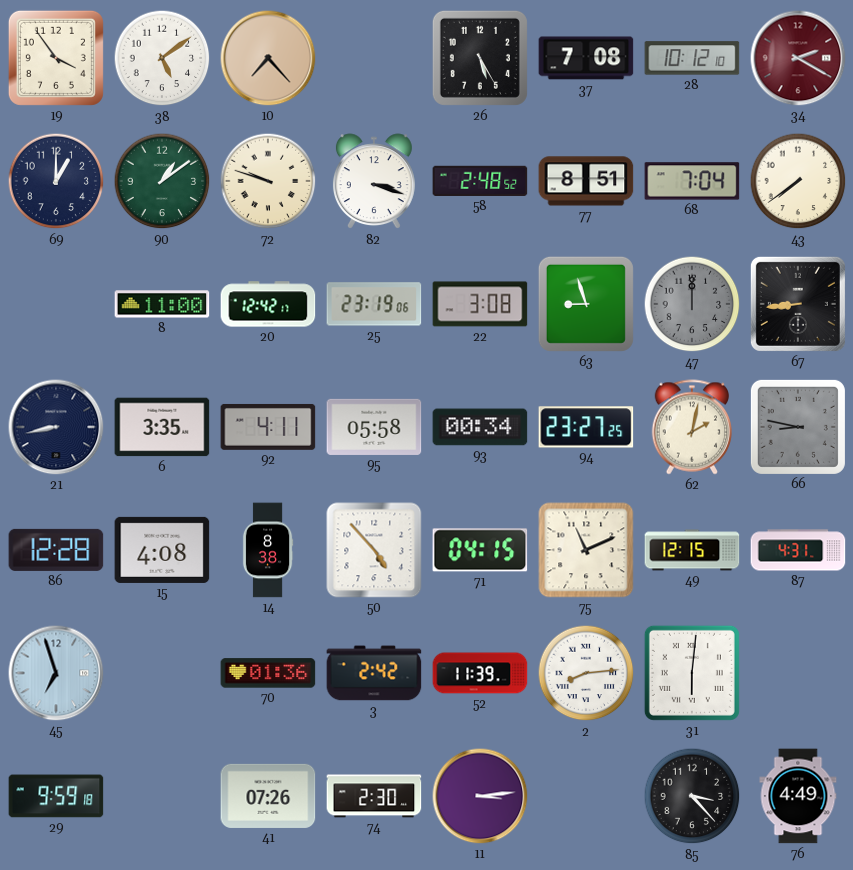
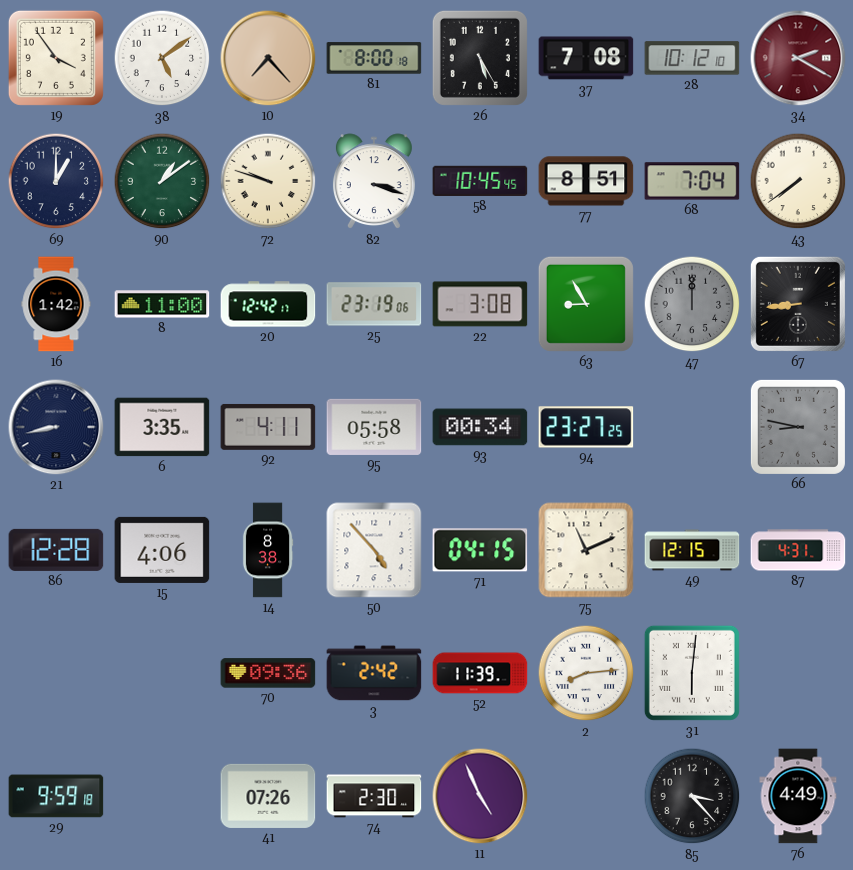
81: none -> 8:00
58: 2:48 -> 10:45
16: none -> 1:42
63: 8:57 -> 8:55
62: 2:02 -> none
15: 4:08 -> 4:06
45: 6:57 -> none
70: 01:36 -> 09:36
11: 3:14 -> 4:56
